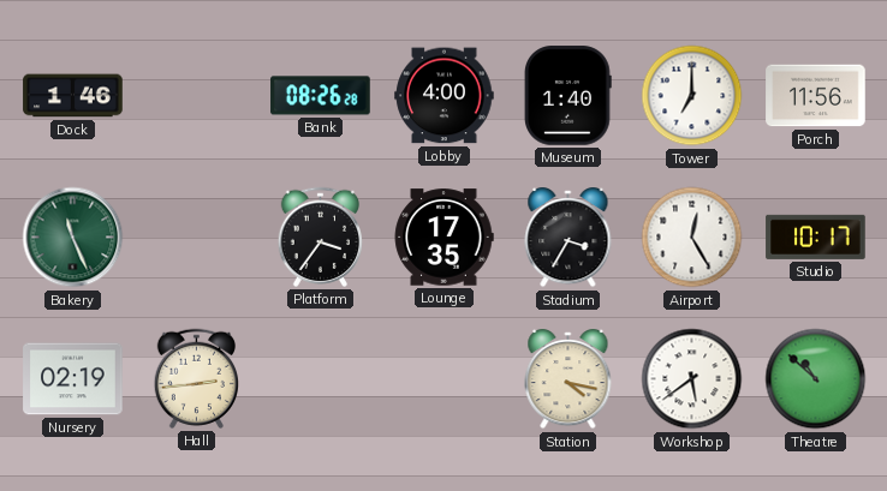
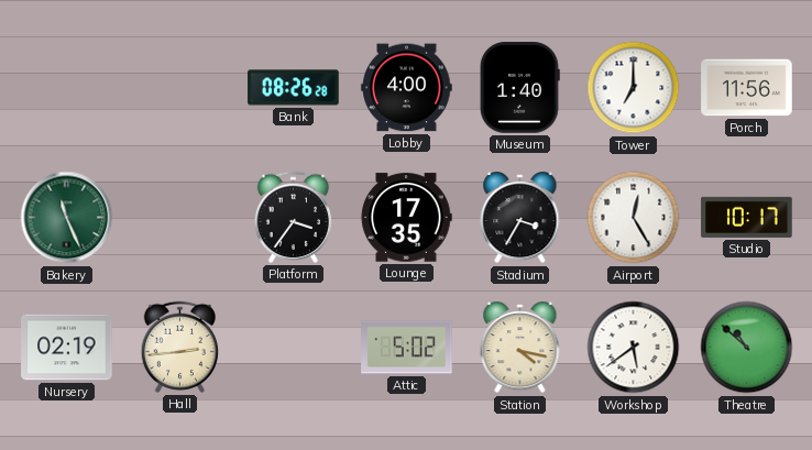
Dock: 1:46 -> none
Attic: none -> 5:02
